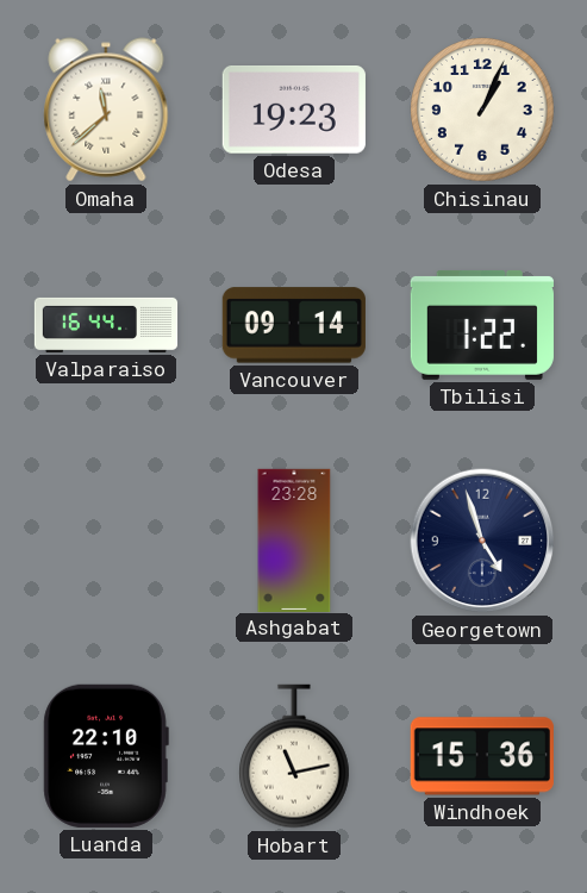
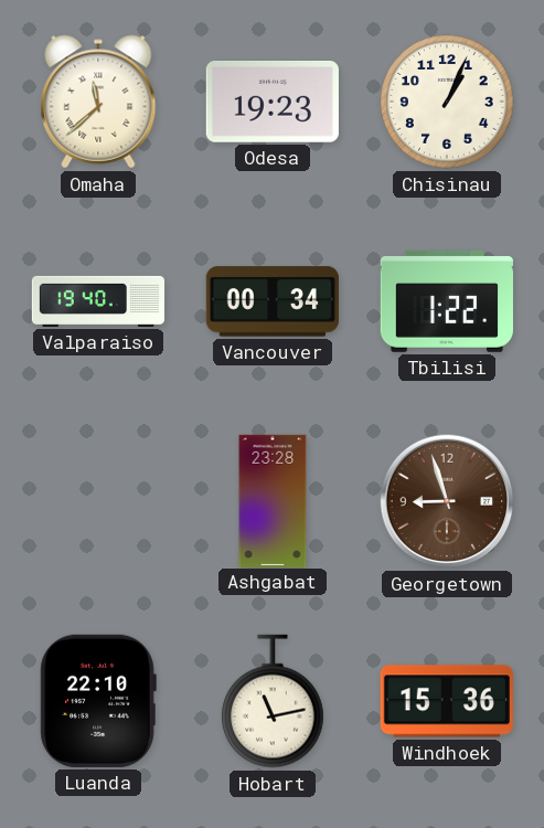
Valparaiso: 16:44 -> 19:40
Vancouver: 09:14 -> 00:34
Georgetown: 4:57 -> 8:57
Georgetown dial: navy -> brown
